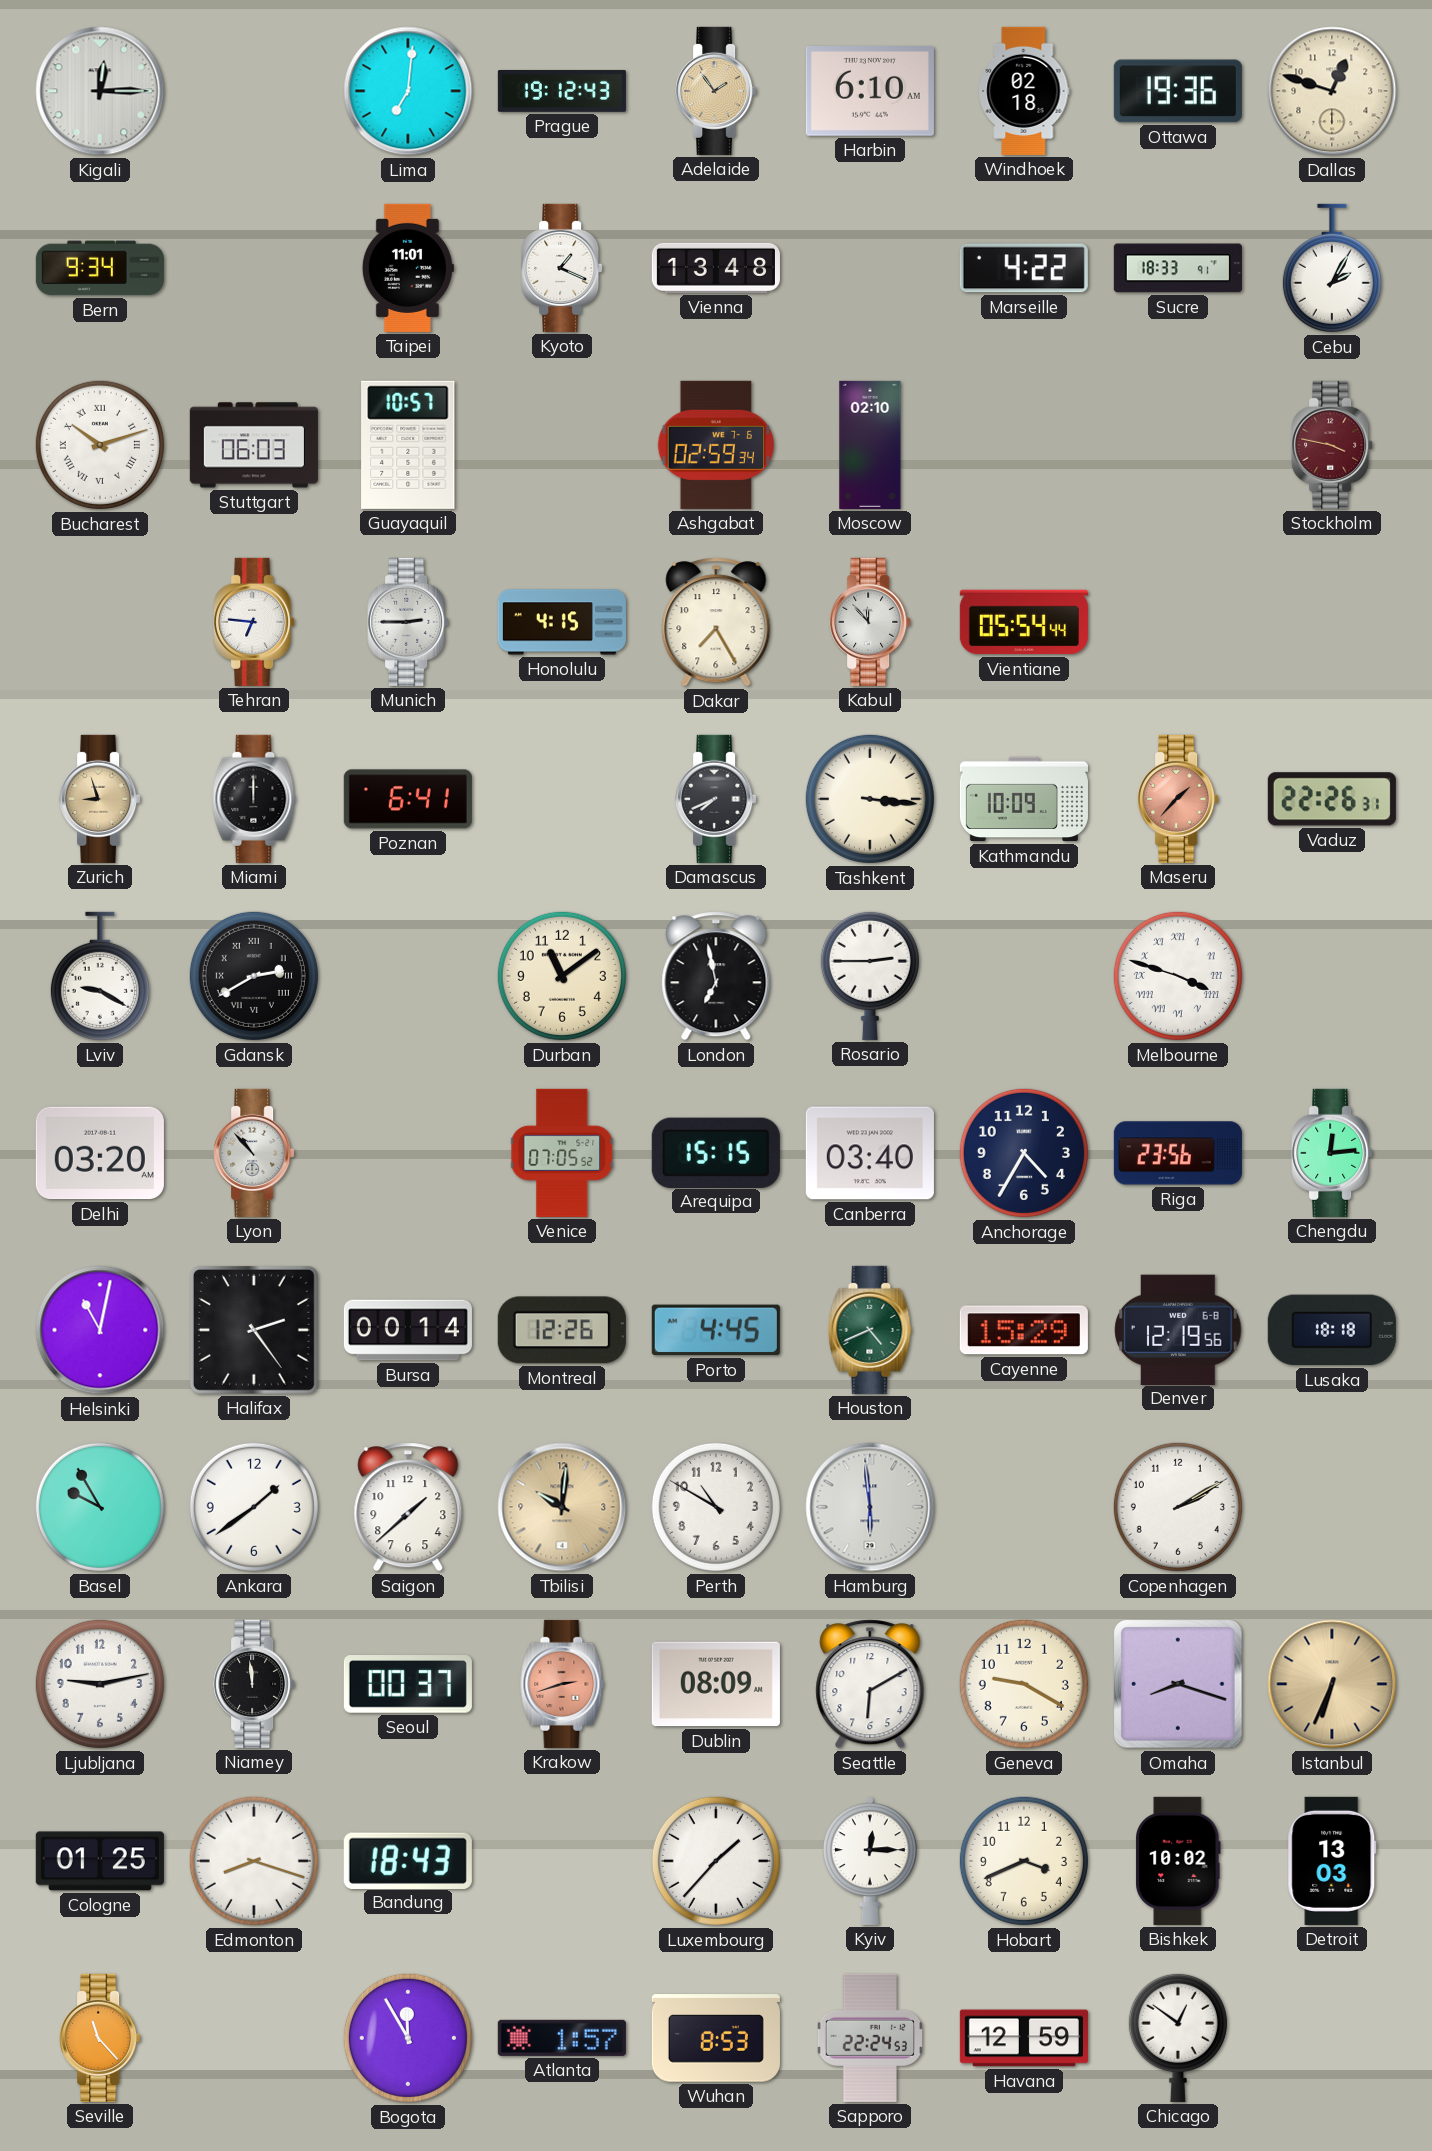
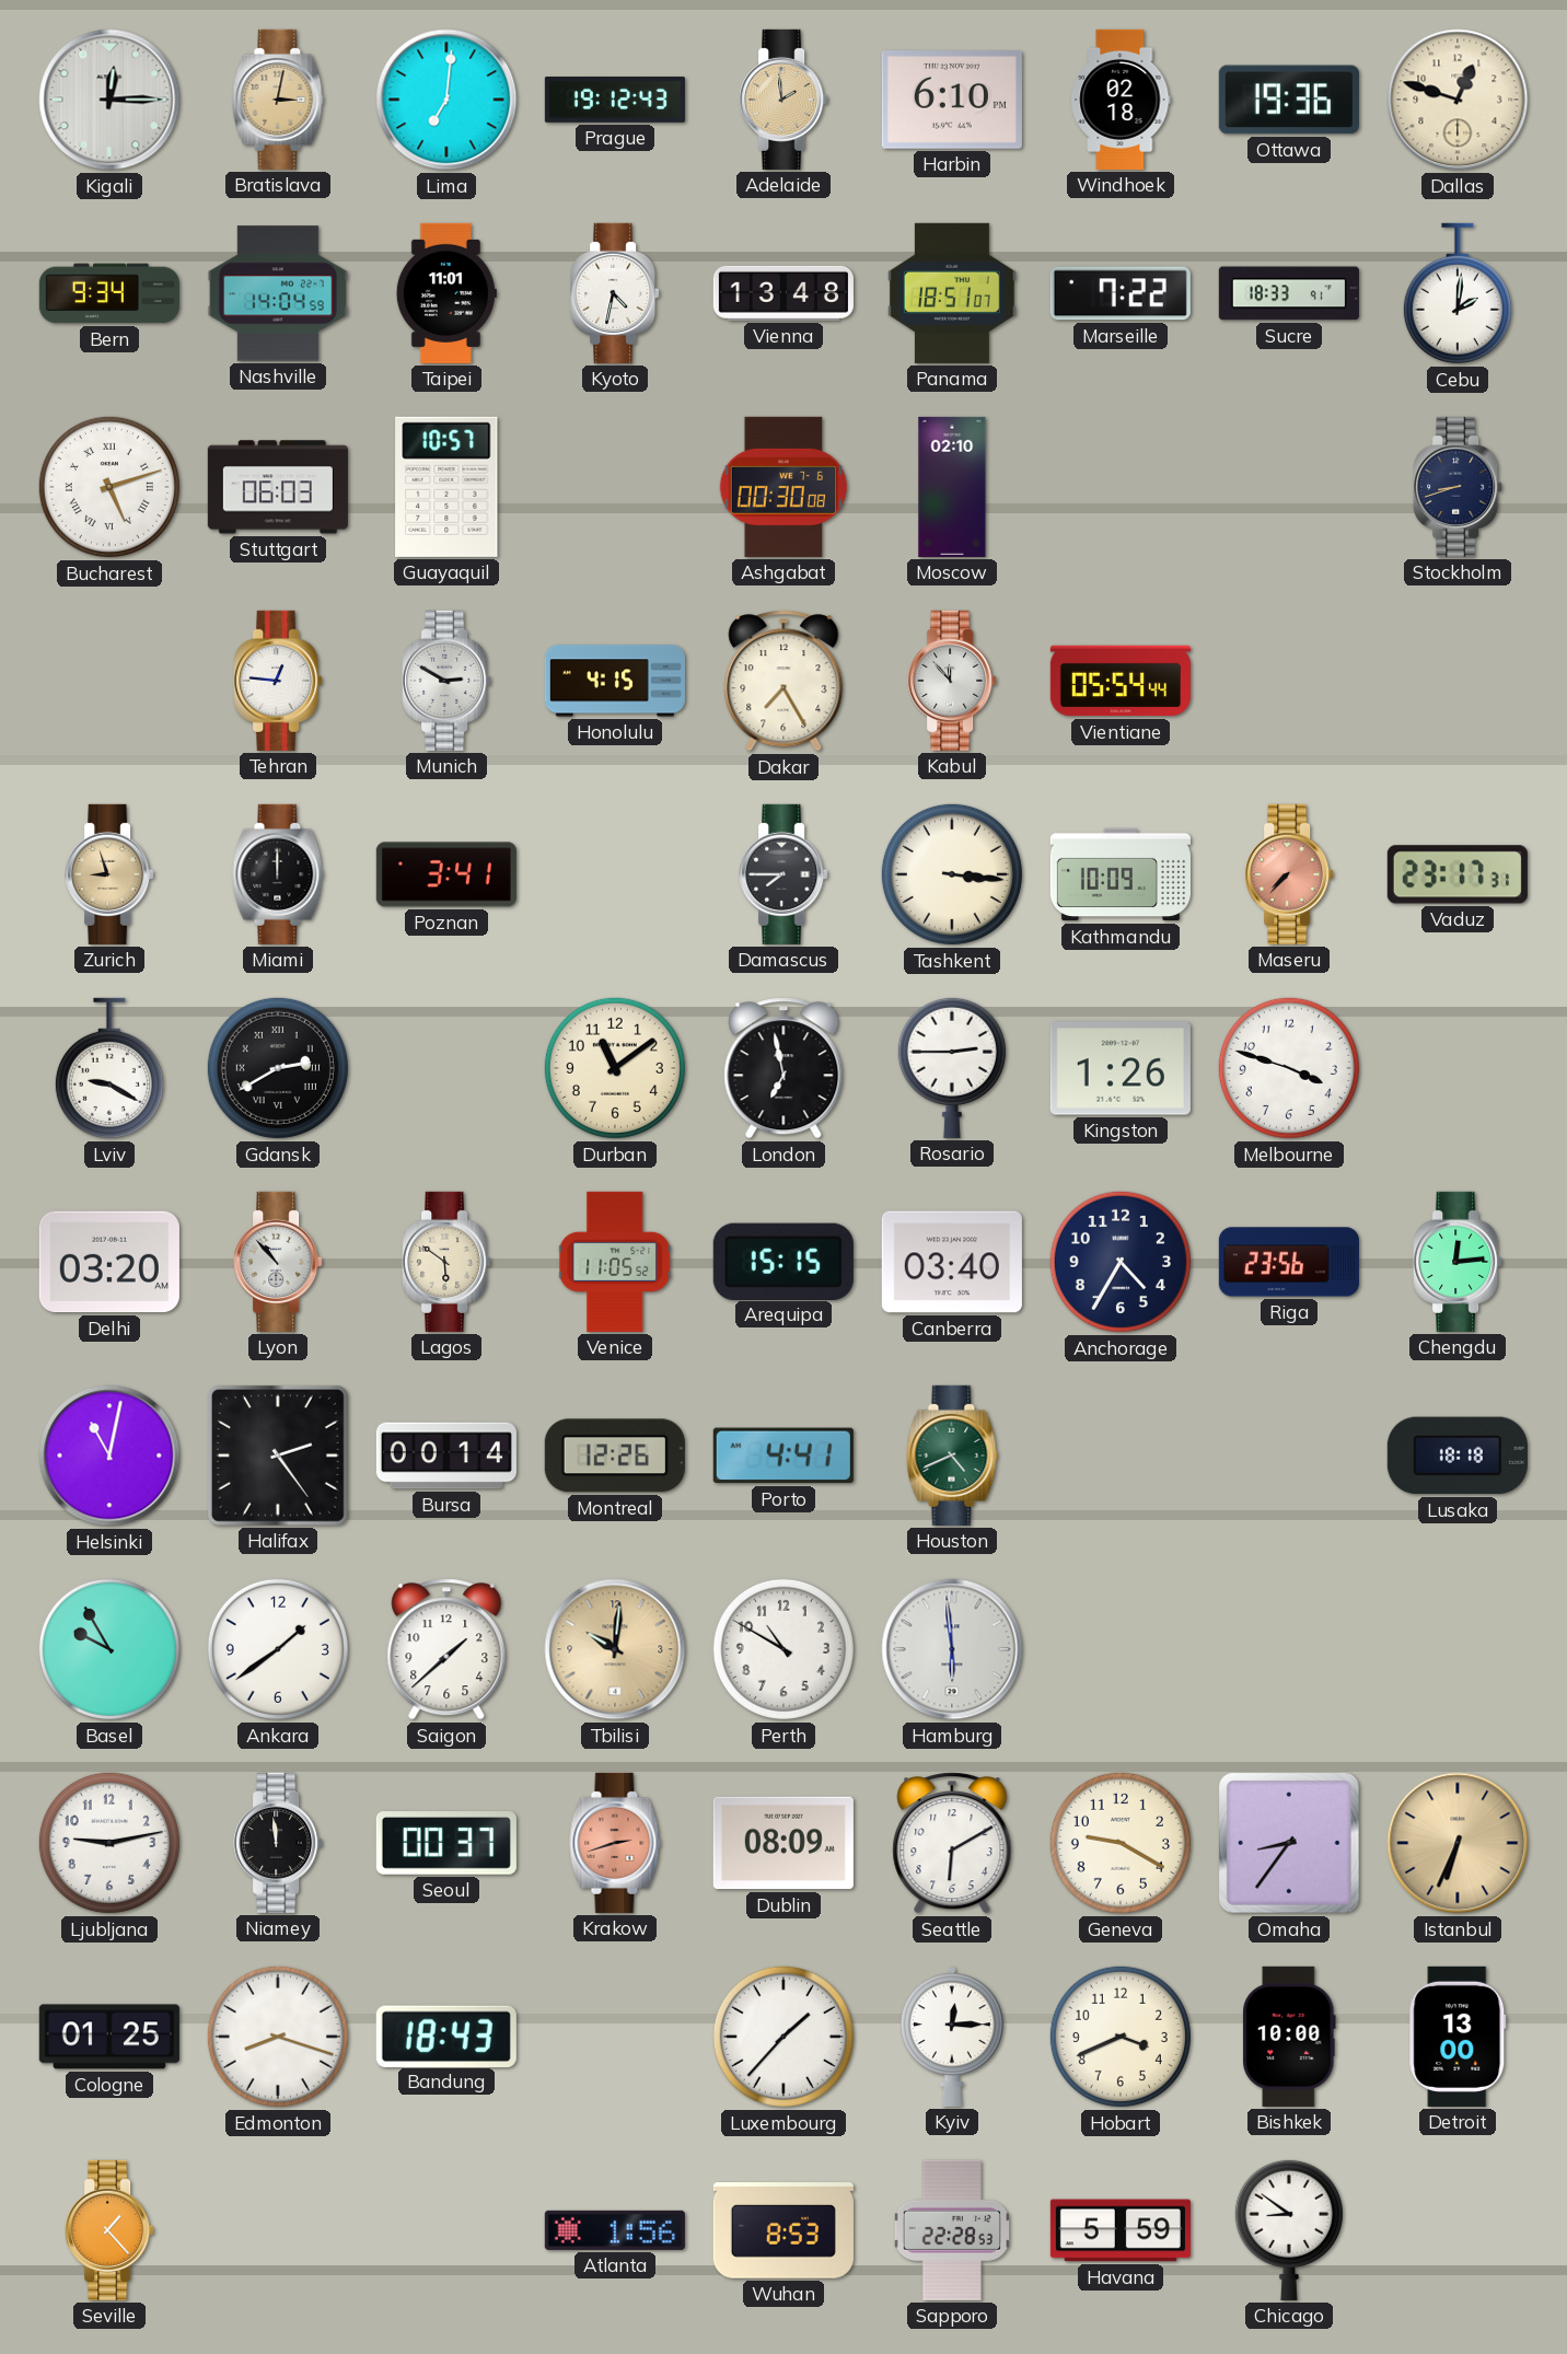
Bratislava: none -> 3:02
Adelaide: 1:54 -> 1:59
Harbin: 6:10 AM -> 6:10 PM
Nashville: none -> 14:04
Kyoto: 1:19 -> 4:32
Panama: none -> 18:51
Marseille: 4:22 -> 7:22
Cebu: 2:05 -> 2:01
Bucharest: 10:12 -> 5:12
Ashgabat: 02:59 -> 00:30
Stockholm: 3:47 -> 8:42
Stockholm dial: burgundy -> navy
Tehran: 6:46 -> 12:46
Munich: 2:45 -> 2:50
Poznan: 6:41 -> 3:41
Damascus: 7:41 -> 7:45
Maseru: 1:37 -> 7:37
Vaduz: 22:26 -> 23:17
Kingston: none -> 1:26
Melbourne numerals: Roman -> Arabic
Lagos: none -> 5:51
Venice: 07:05 -> 11:05
Porto: 4:45 -> 4:41
Cayenne: 15:29 -> none
Denver: 12:19 -> none
Copenhagen: 2:10 -> none
Omaha: 8:18 -> 8:36
Bishkek: 10:02 -> 10:00
Detroit: 13:03 -> 13:00
Seville: 11:23 -> 1:23
Bogota: 11:55 -> none
Atlanta: 1:57 -> 1:56
Sapporo: 22:24 -> 22:28
Havana: 12:59 -> 5:59
Chicago: 12:51 -> 8:51
